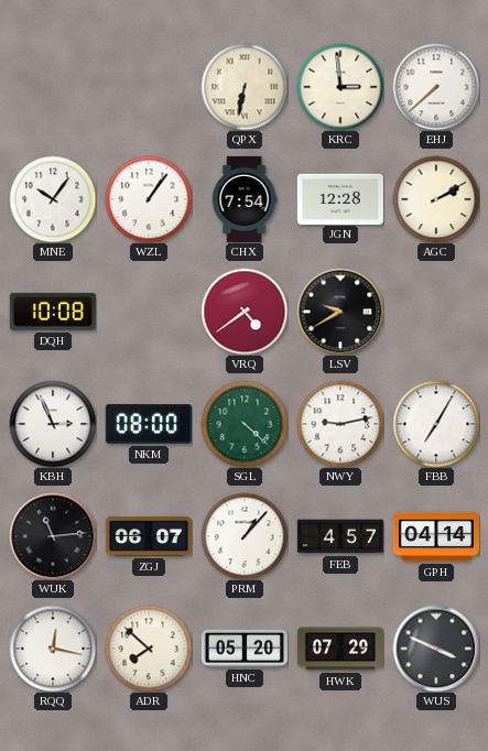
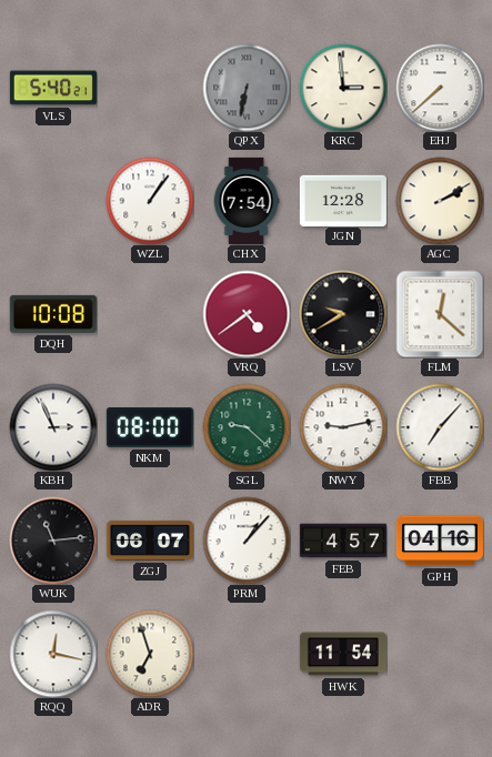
VLS: none -> 5:40
QPX dial: cream -> grey
MNE: 10:06 -> none
FLM: none -> 12:22
SGL: 4:22 -> 9:22
FBB: 7:05 -> 7:07
GPH: 04:14 -> 04:16
ADR: 7:52 -> 6:57
HNC: 05:20 -> none
HWK: 07:29 -> 11:54
WUS: 3:49 -> none
